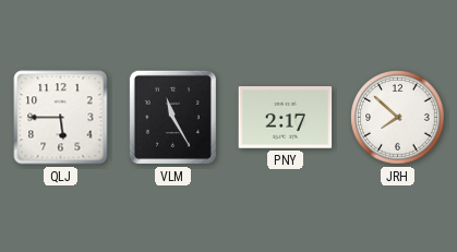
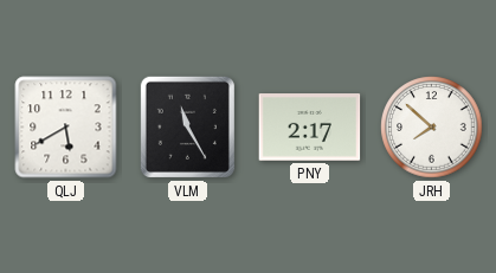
QLJ: 5:45 -> 5:40
